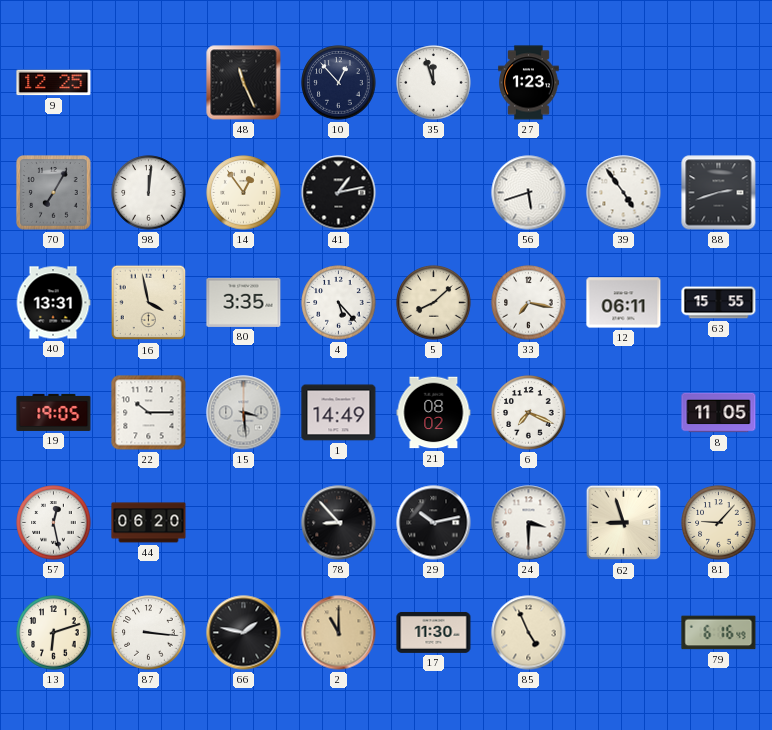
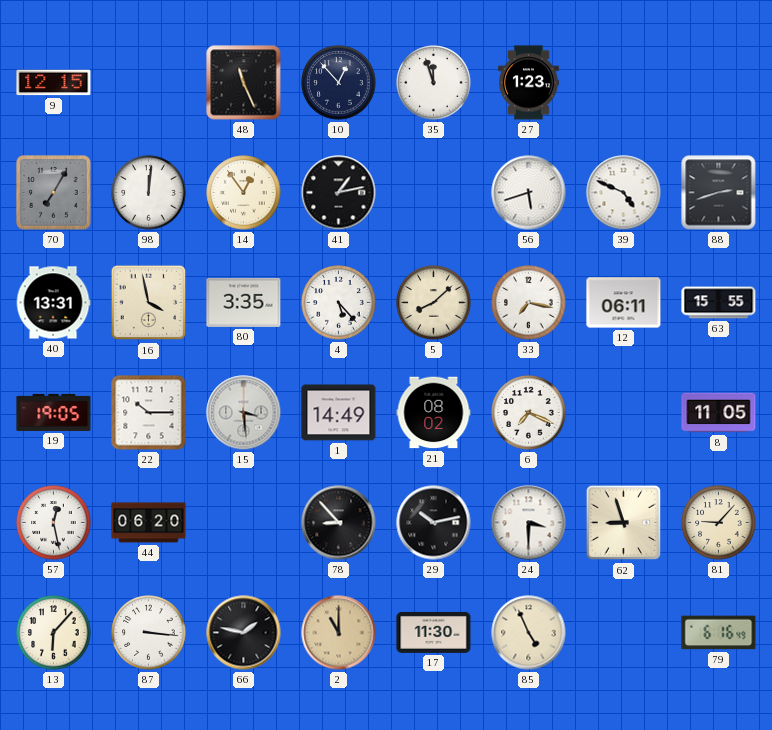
9: 12:25 -> 12:15
39: 4:54 -> 4:49
13: 6:12 -> 6:07
